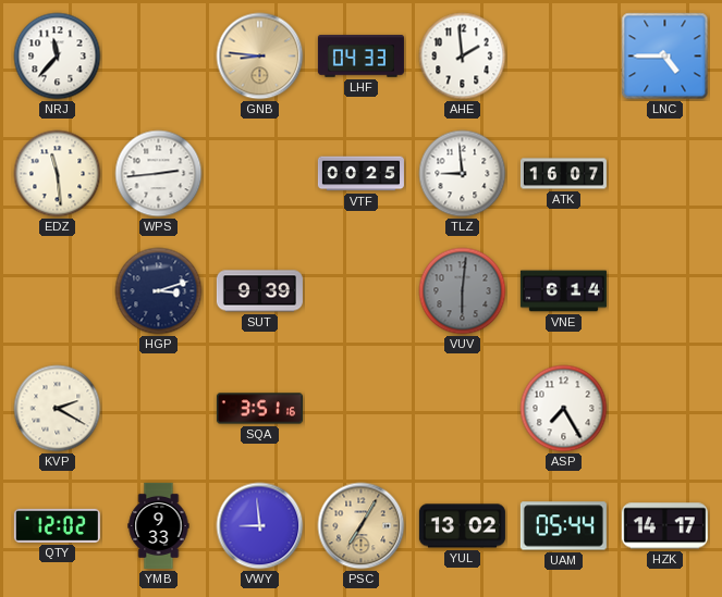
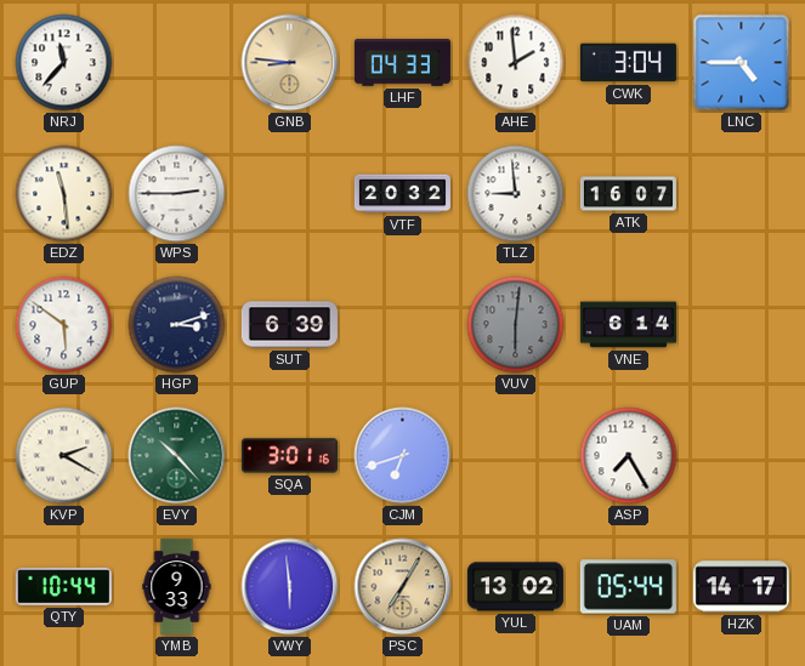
CWK: none -> 3:04
WPS: 2:44 -> 2:45
VTF: 00:25 -> 20:32
GUP: none -> 5:51
SUT: 9:39 -> 6:39
EVY: none -> 10:23
SQA: 3:51 -> 3:01
CJM: none -> 6:42
QTY: 12:02 -> 10:44
VWY: 8:59 -> 5:59
